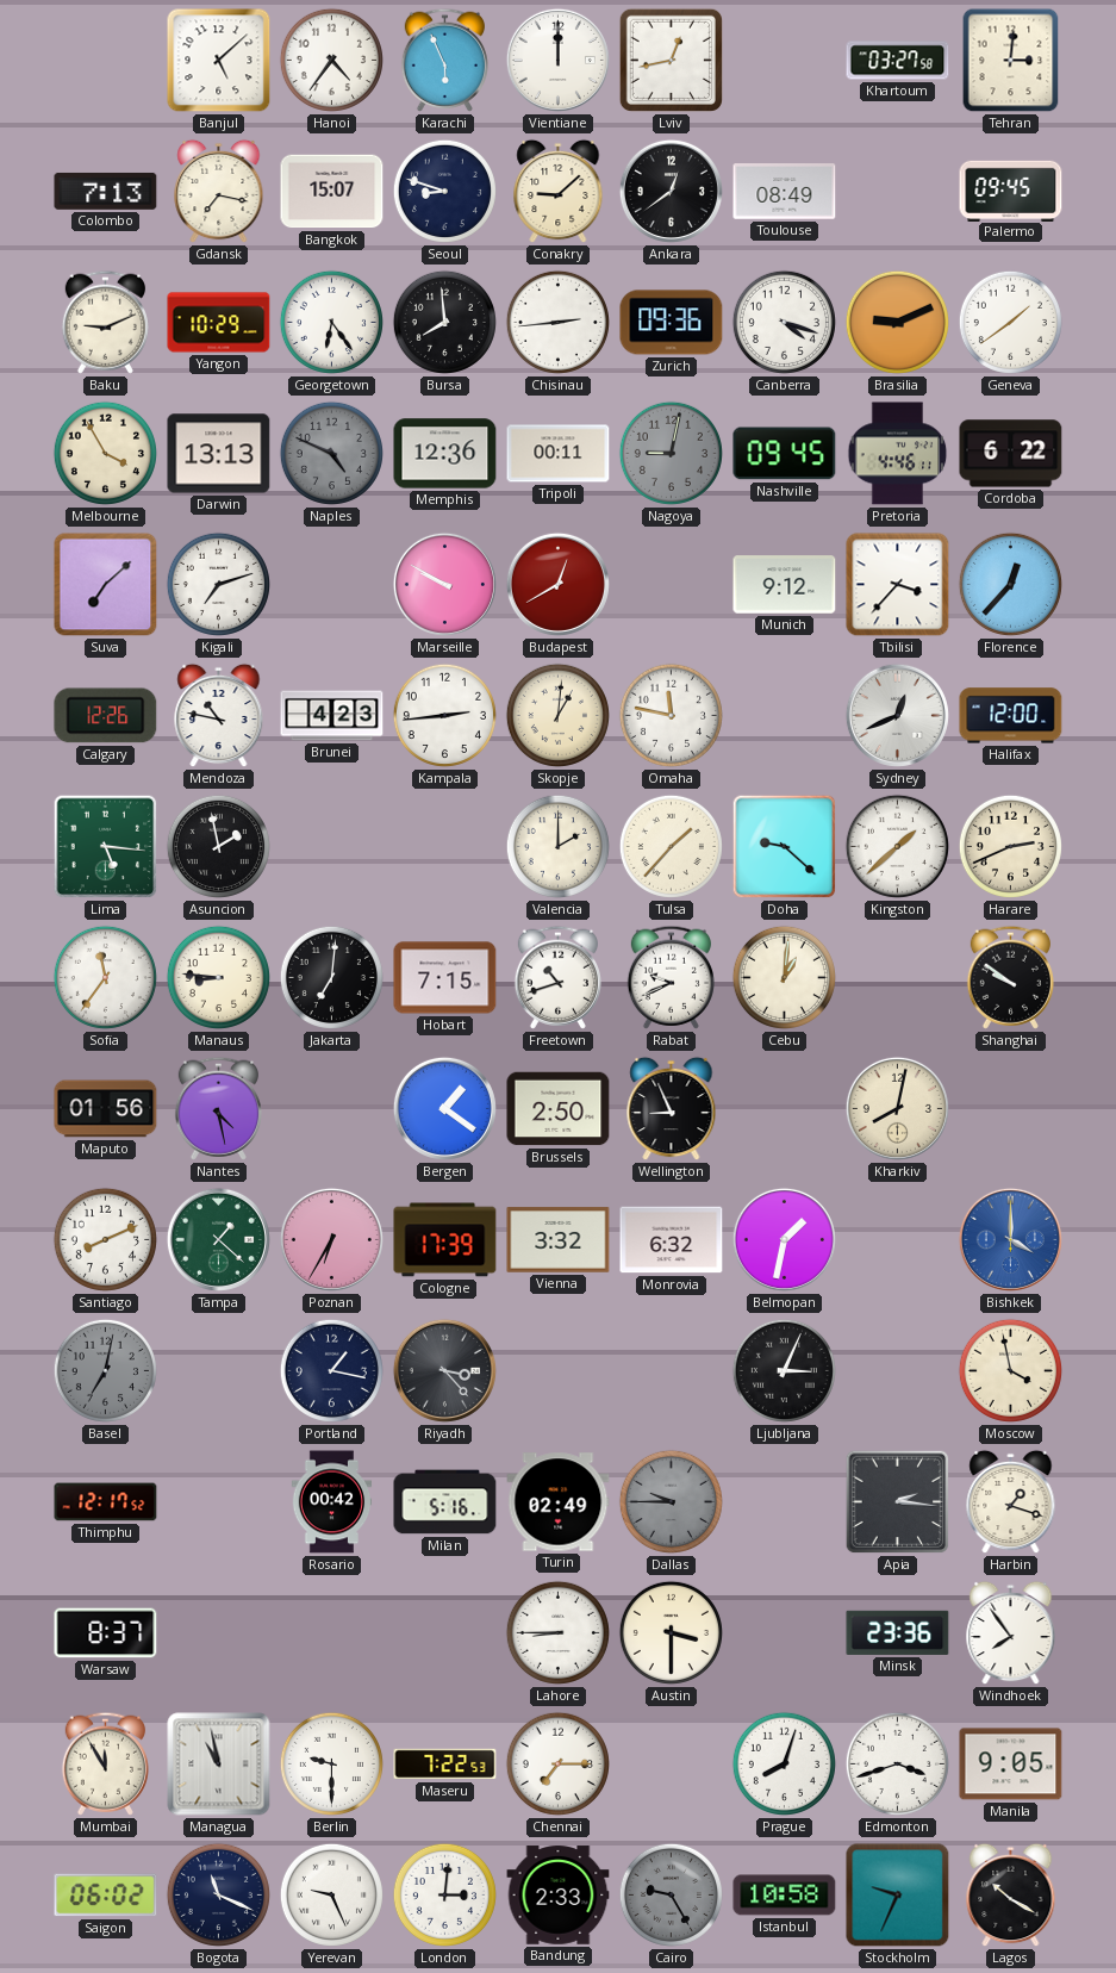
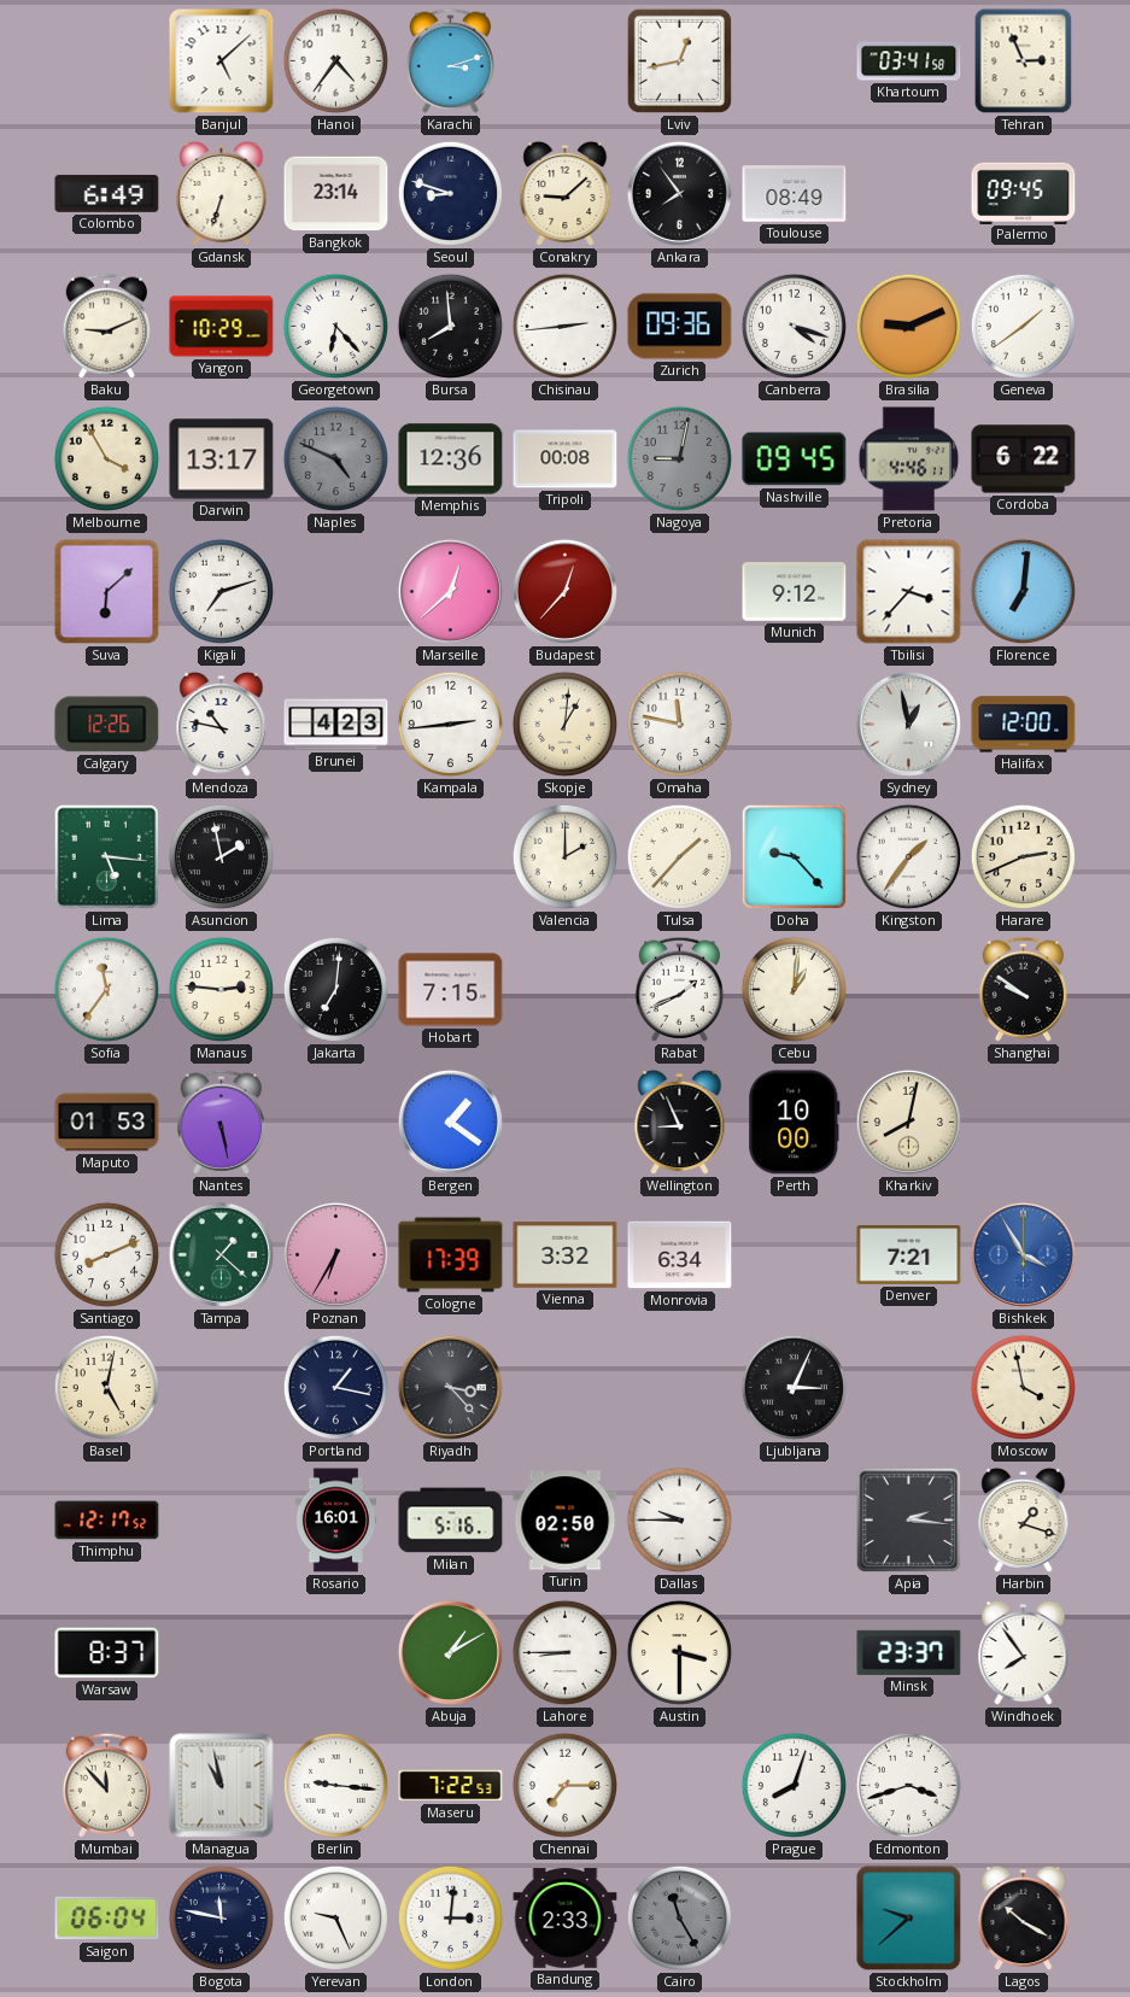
Karachi: 5:56 -> 3:12
Vientiane: 12:00 -> none
Khartoum: 03:27 -> 03:41
Tehran: 3:01 -> 2:56
Colombo: 7:13 -> 6:49
Gdansk: 7:17 -> 6:33
Bangkok: 15:07 -> 23:14
Ankara: 12:39 -> 7:54
Georgetown: 6:24 -> 6:23
Darwin: 13:13 -> 13:17
Tripoli: 00:11 -> 00:08
Suva: 7:08 -> 6:08
Marseille: 9:50 -> 12:38
Budapest: 12:40 -> 12:37
Florence: 12:37 -> 7:01
Sydney: 12:41 -> 12:58
Doha: 9:22 -> 9:23
Kingston: 1:38 -> 1:36
Manaus: 8:46 -> 2:46
Freetown: 10:42 -> none
Rabat: 9:41 -> 1:41
Maputo: 01:56 -> 01:53
Nantes: 4:28 -> 5:28
Brussels: 2:50 -> none
Perth: none -> 10:00
Monrovia: 6:32 -> 6:34
Belmopan: 1:32 -> none
Denver: none -> 7:21
Bishkek: 4:00 -> 3:55
Basel: 7:02 -> 5:02
Basel dial: grey -> cream
Rosario: 00:42 -> 16:01
Turin: 02:49 -> 02:50
Dallas dial: grey -> white
Abuja: none -> 1:10
Minsk: 23:36 -> 23:37
Mumbai: 11:55 -> 11:53
Berlin: 9:30 -> 9:16
Manila: 9:05 -> none
Saigon: 06:02 -> 06:04
Bogota: 11:19 -> 11:47
Cairo: 9:25 -> 11:25
Istanbul: 10:58 -> none
Stockholm: 9:34 -> 9:38
